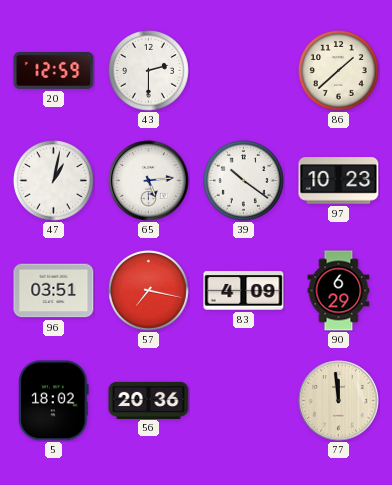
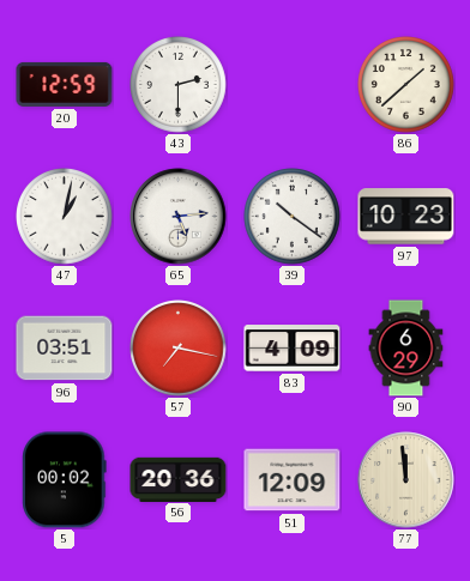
5: 18:02 -> 00:02
51: none -> 12:09
